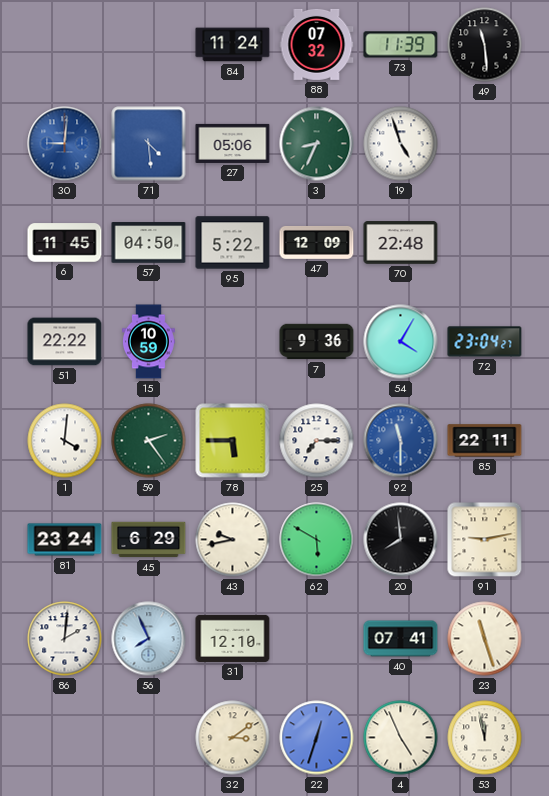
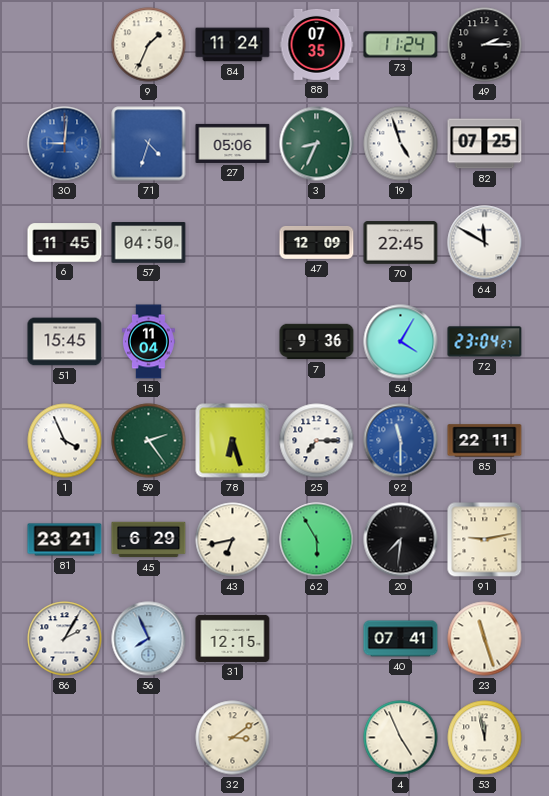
9: none -> 1:34
88: 07:32 -> 07:35
73: 11:39 -> 11:24
49: 11:29 -> 2:15
71: 4:29 -> 4:33
82: none -> 07:25
95: 5:22 -> none
70: 22:48 -> 22:45
64: none -> 11:50
51: 22:22 -> 15:45
15: 10:59 -> 11:04
1: 4:01 -> 3:56
78: 5:45 -> 6:27
81: 23:24 -> 23:21
43: 9:43 -> 6:43
62: 5:50 -> 5:55
20: 7:59 -> 7:31
86: 2:01 -> 2:05
31: 12:10 -> 12:15
22: 12:33 -> none
